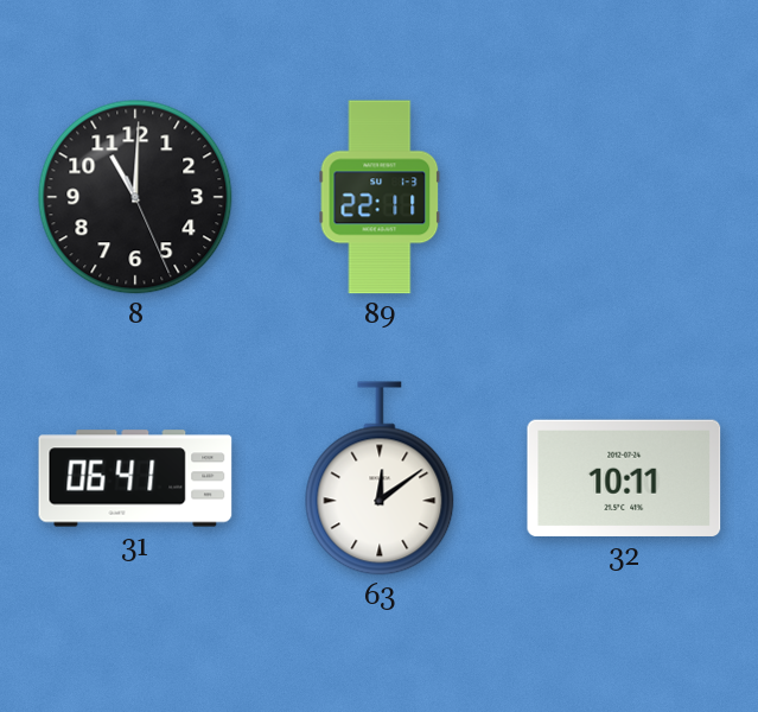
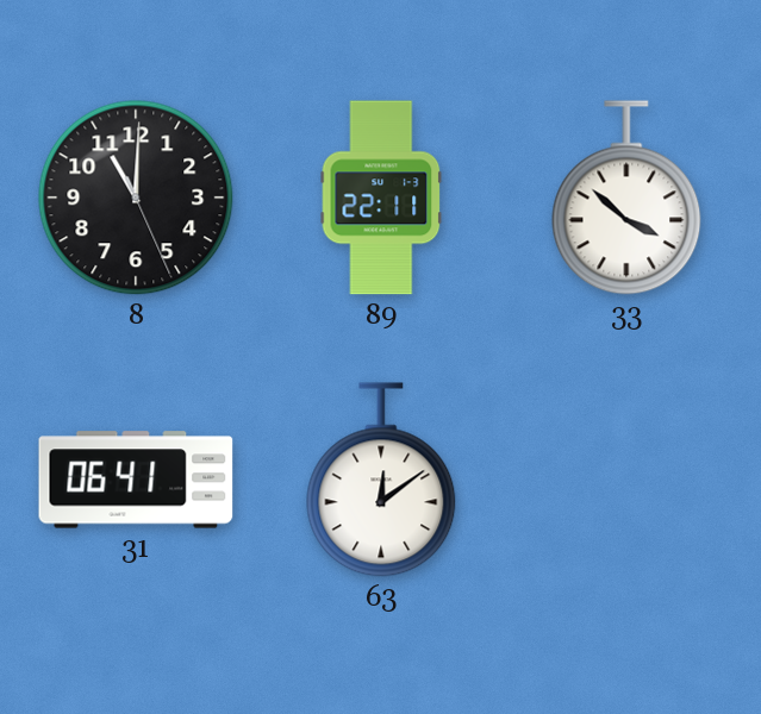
33: none -> 3:52
32: 10:11 -> none
